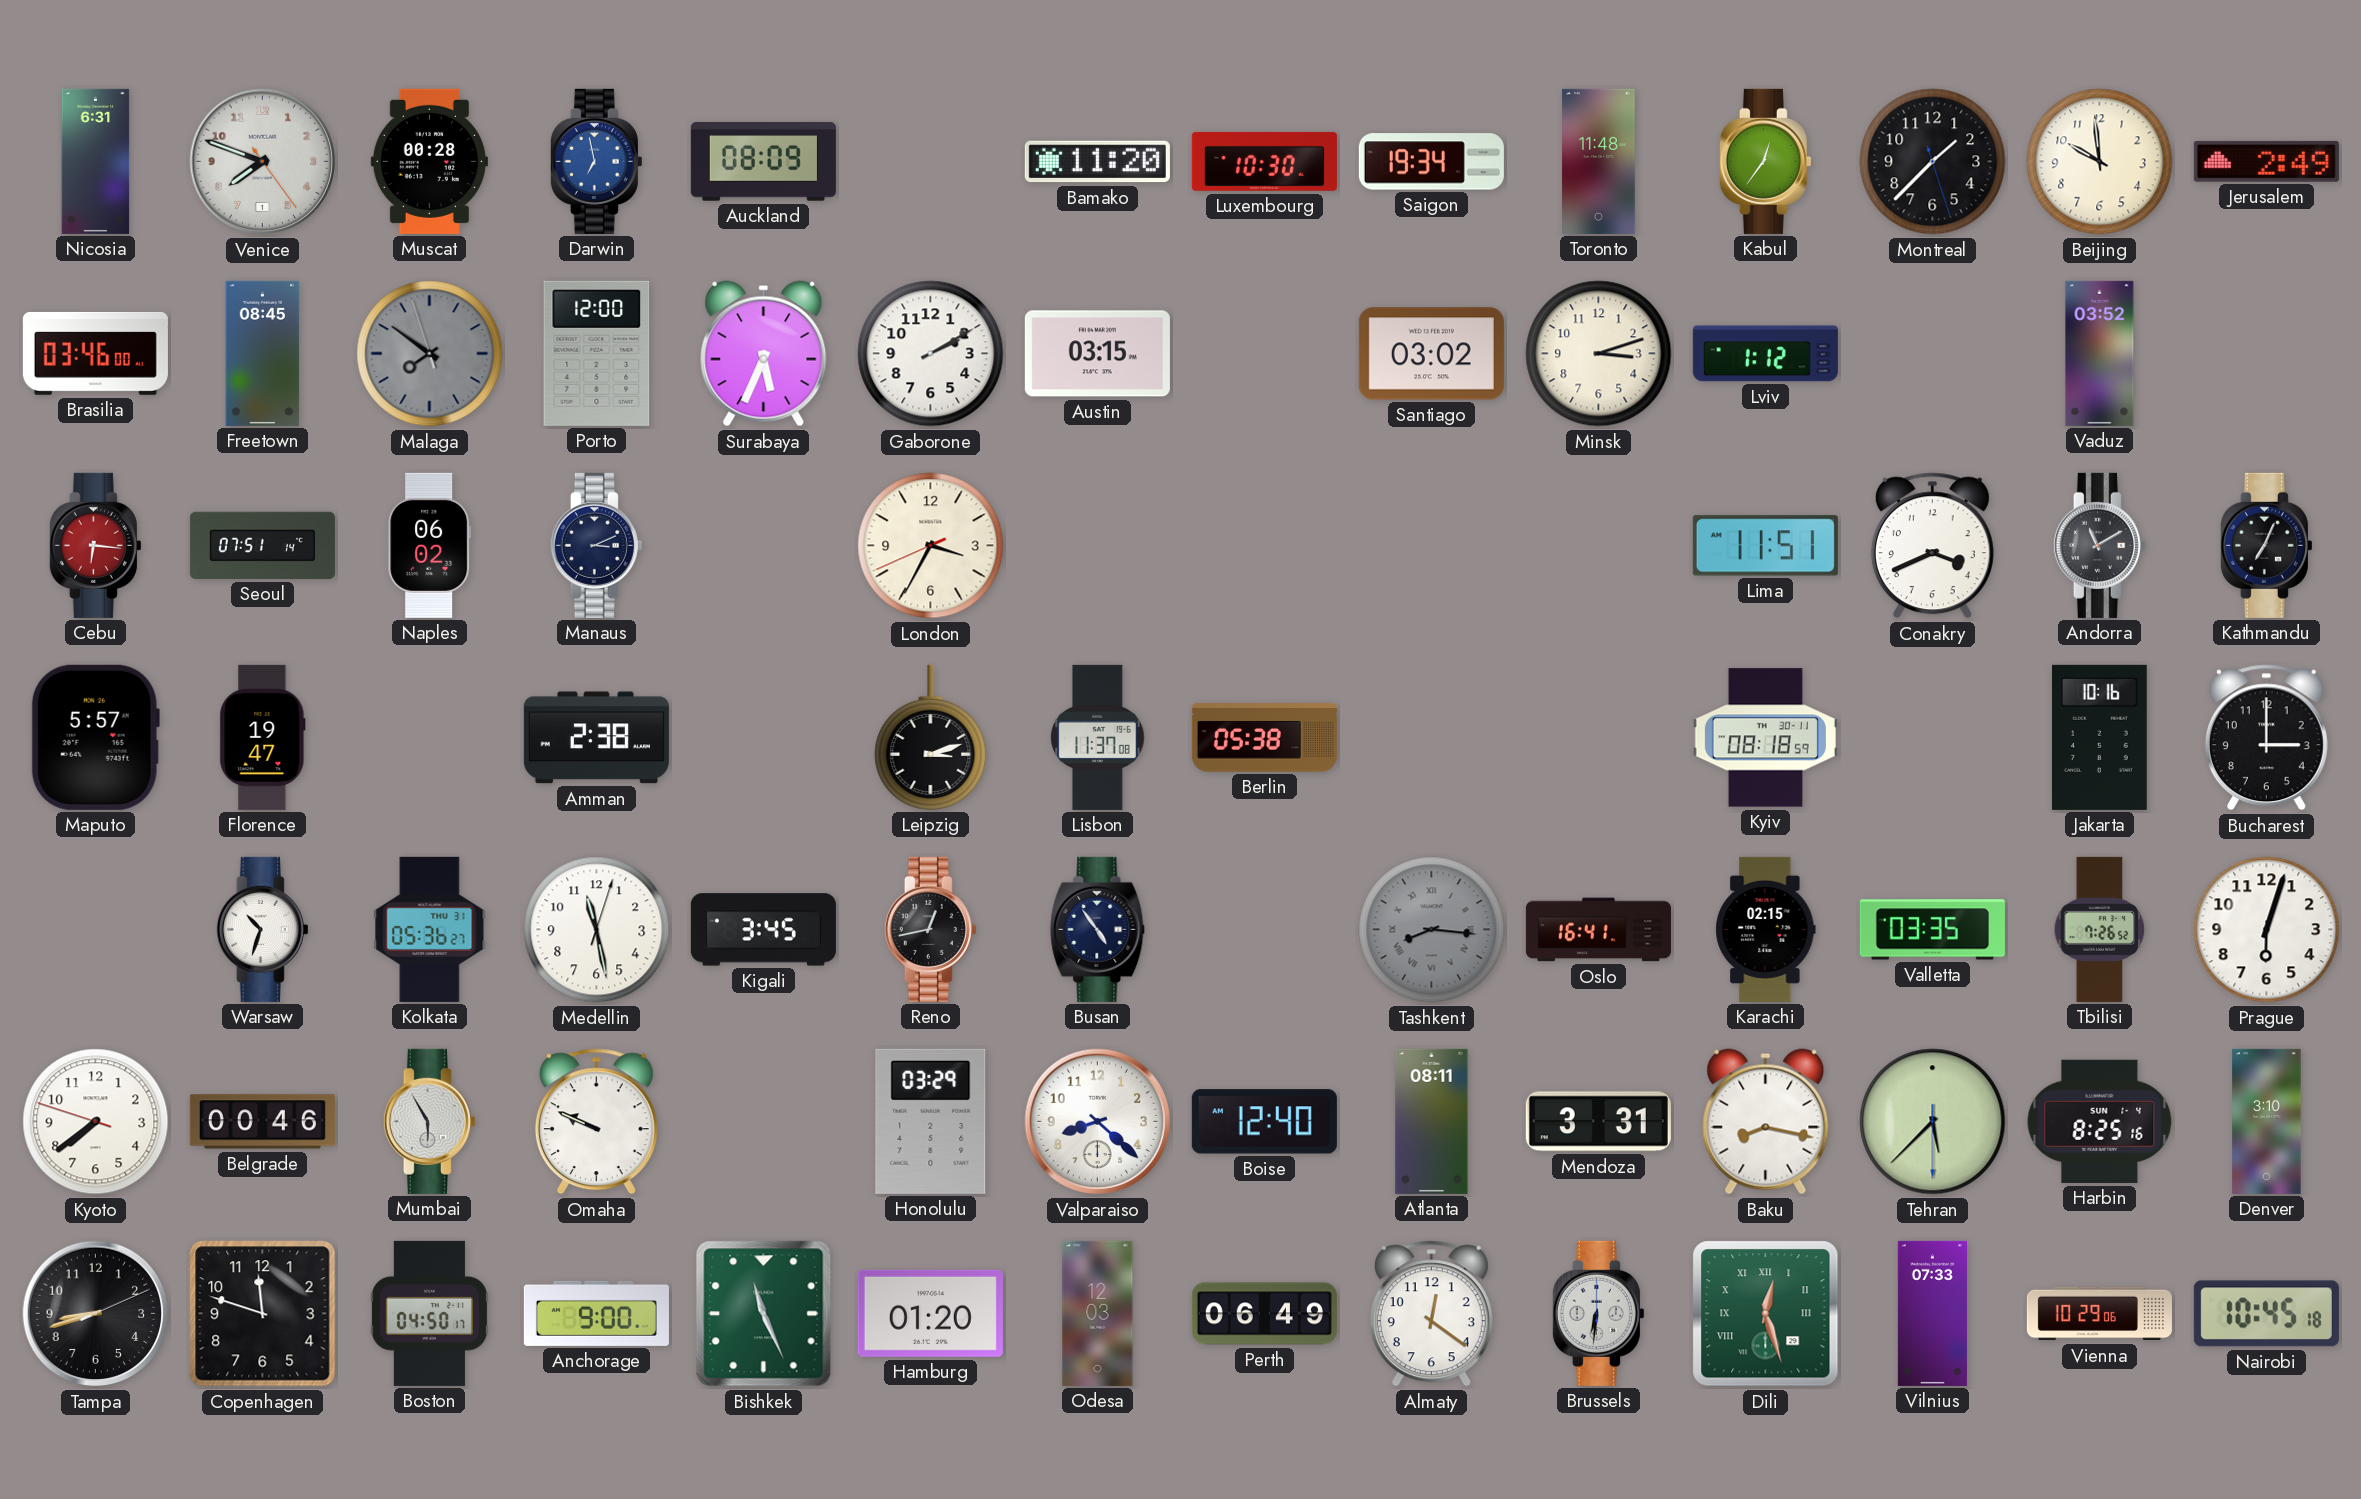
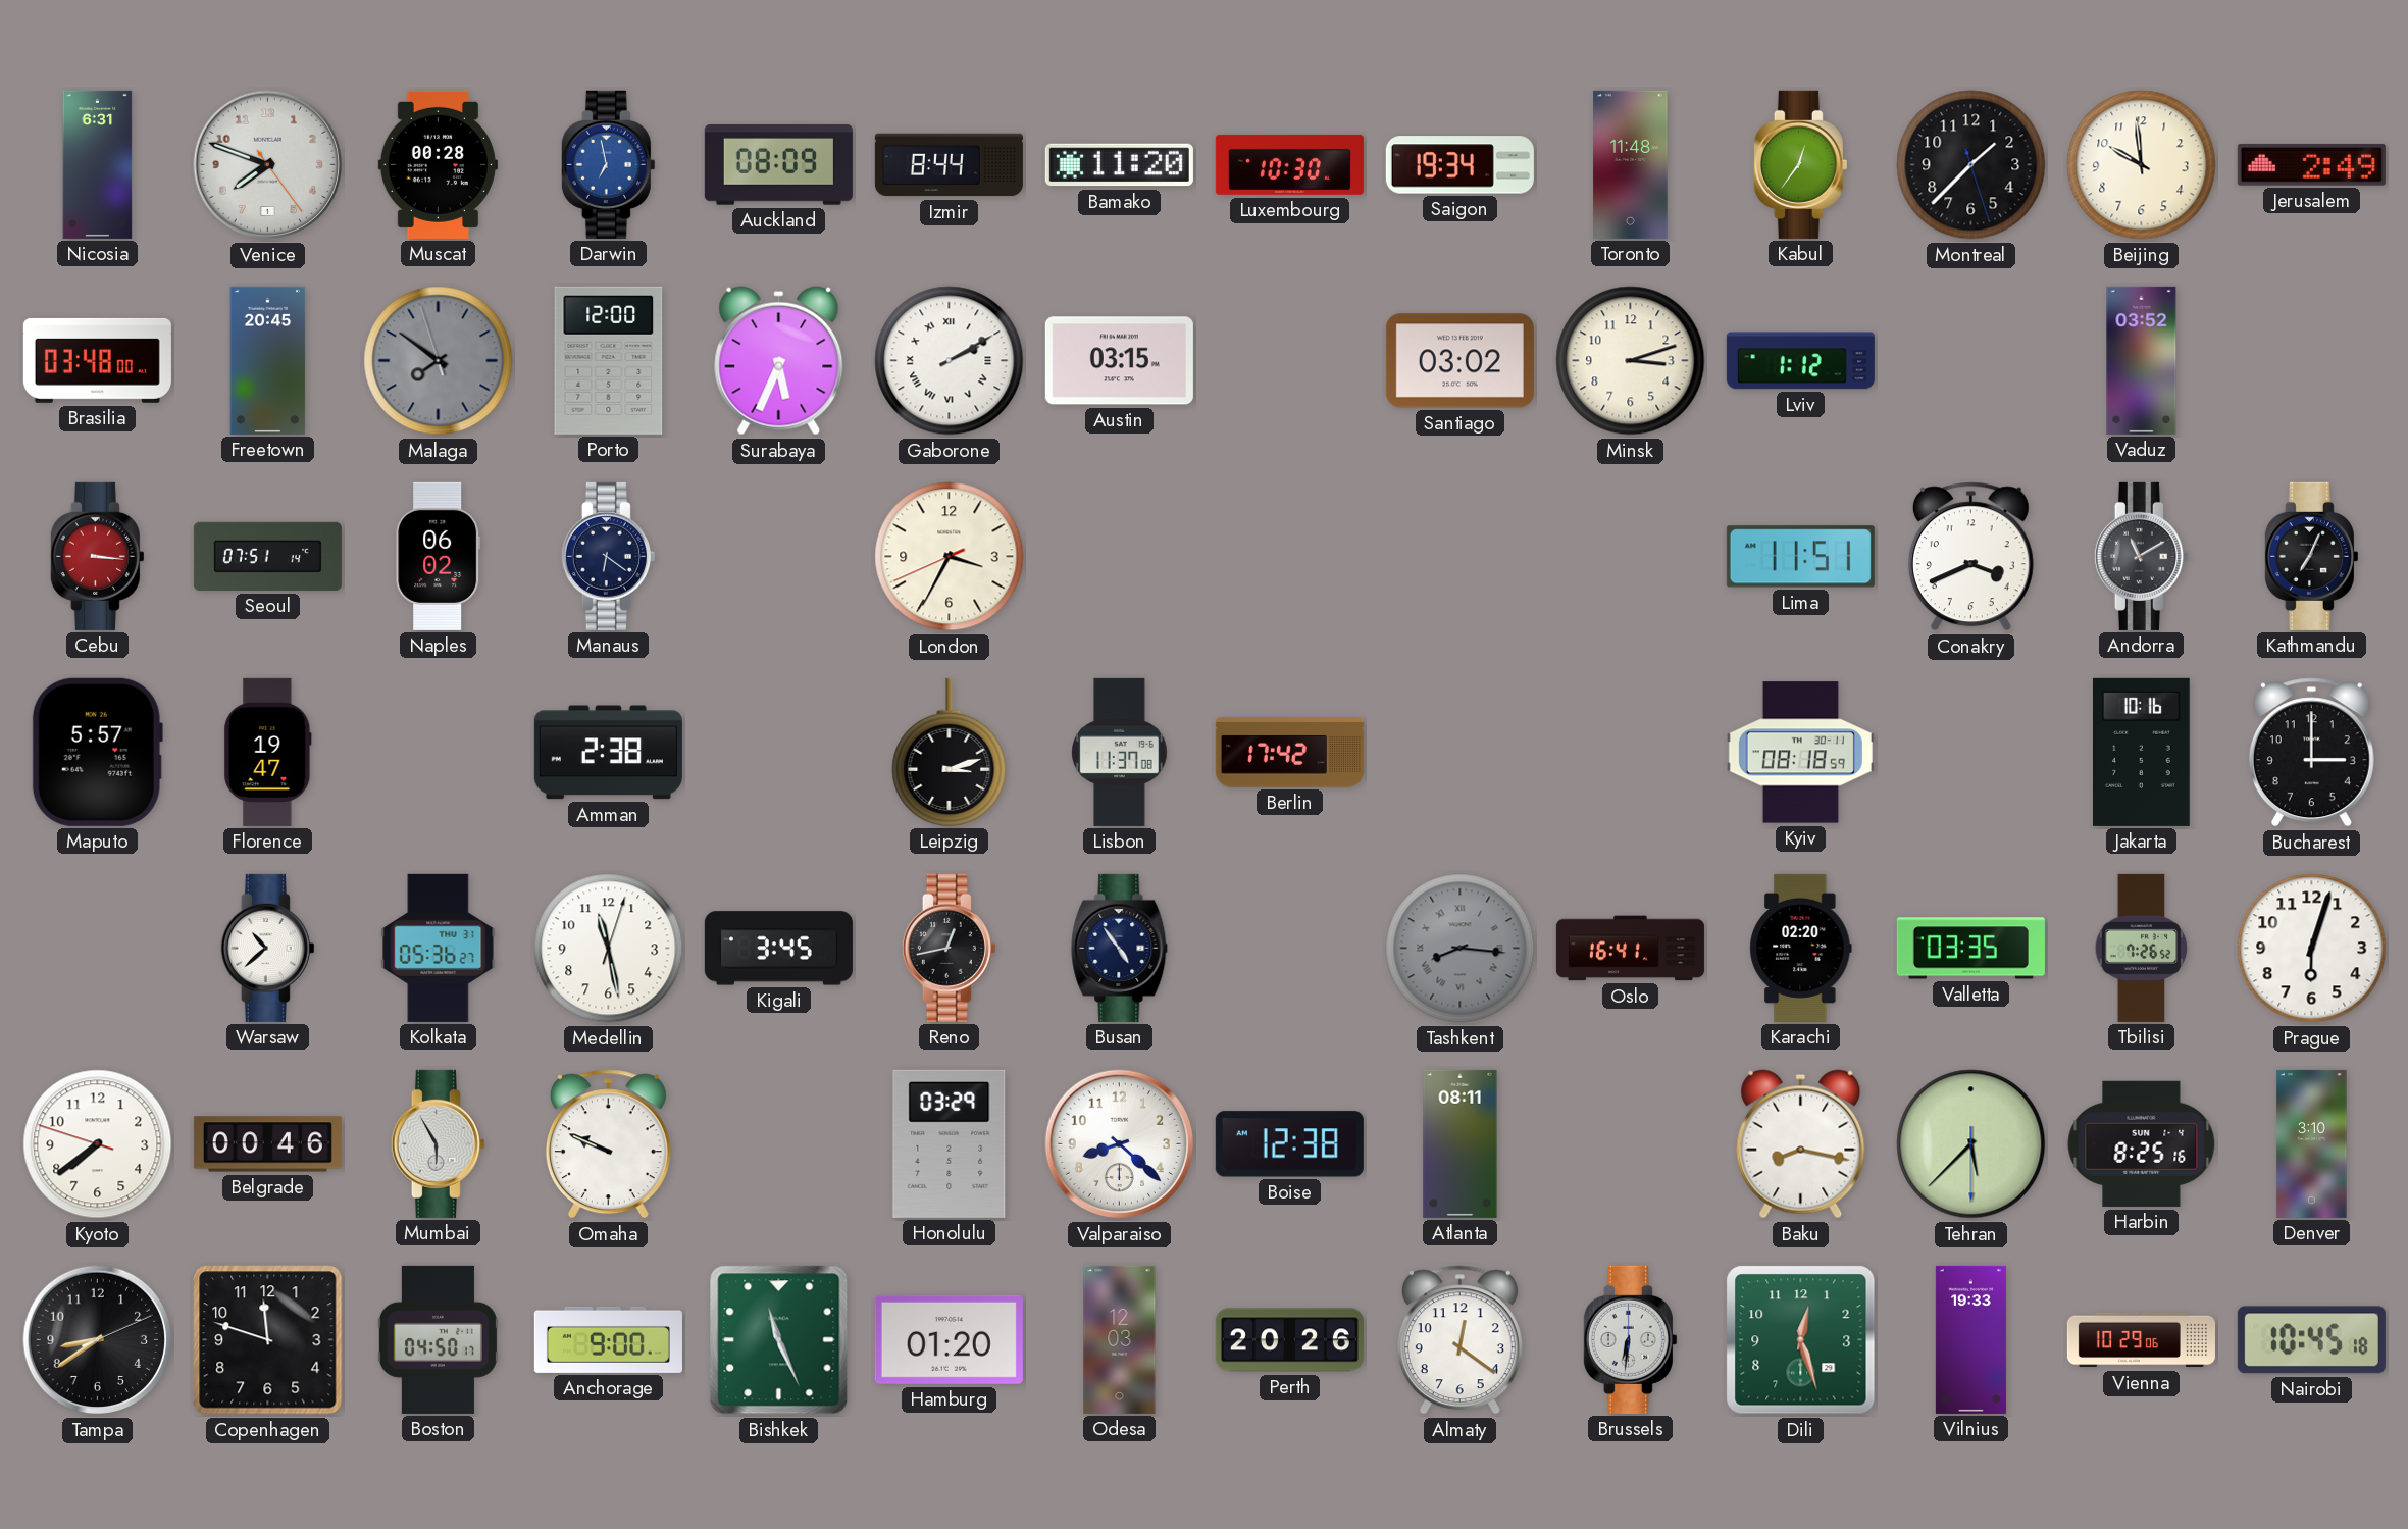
Izmir: none -> 8:44
Brasilia: 03:46 -> 03:48
Freetown: 08:45 -> 20:45
Gaborone numerals: Arabic -> Roman
Cebu: 6:16 -> 3:16
Manaus: 3:11 -> 6:21
Berlin: 05:38 -> 17:42
Warsaw: 10:33 -> 10:38
Karachi: 02:15 -> 02:20
Boise: 12:40 -> 12:38
Mendoza: 3:31 -> none
Tampa: 8:42 -> 8:39
Perth: 06:49 -> 20:26
Dili numerals: Roman -> Arabic
Vilnius: 07:33 -> 19:33
